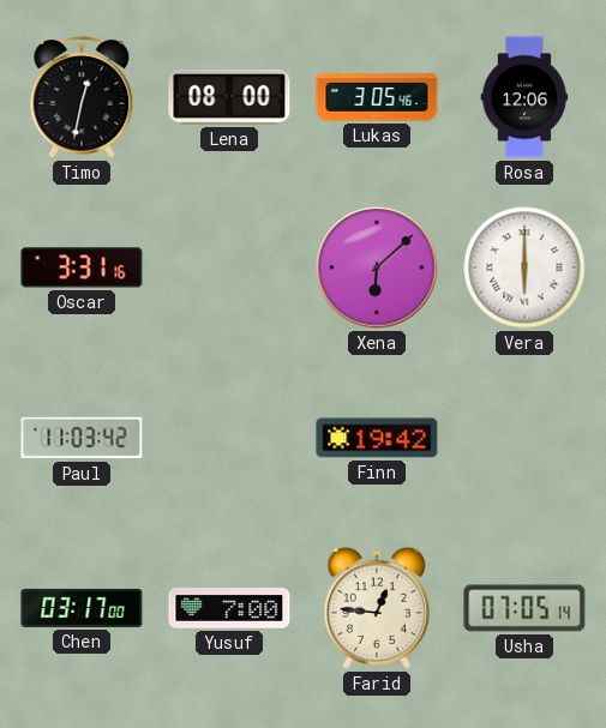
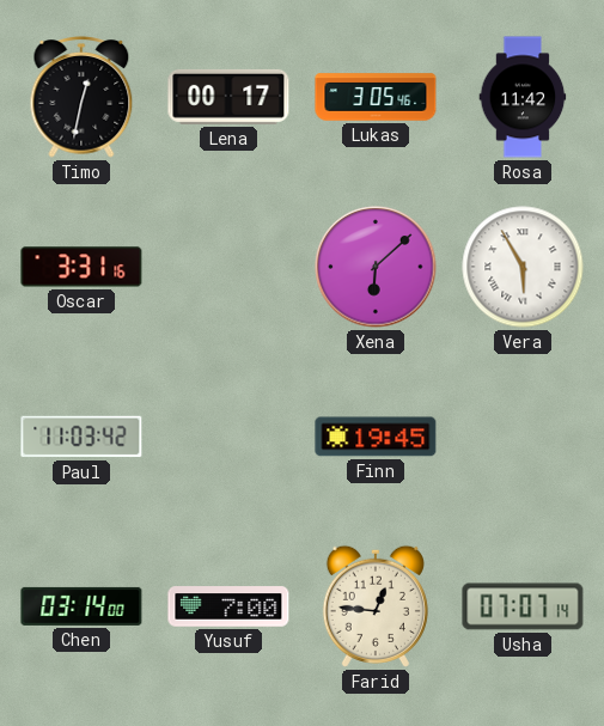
Lena: 08:00 -> 00:17
Rosa: 12:06 -> 11:42
Vera: 6:00 -> 5:55
Finn: 19:42 -> 19:45
Chen: 03:17 -> 03:14
Usha: 07:05 -> 07:07
